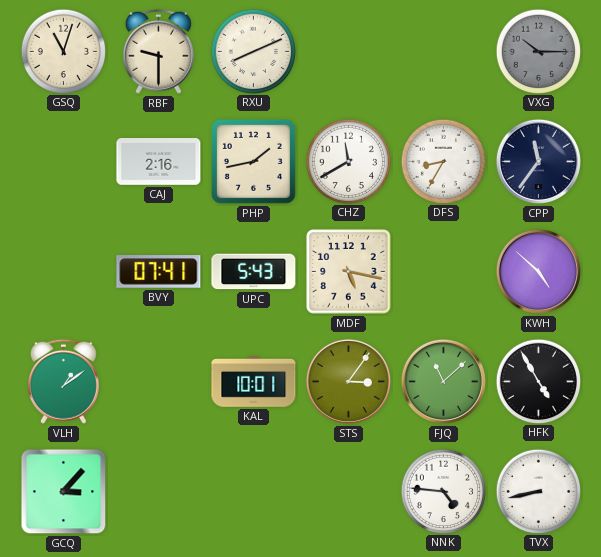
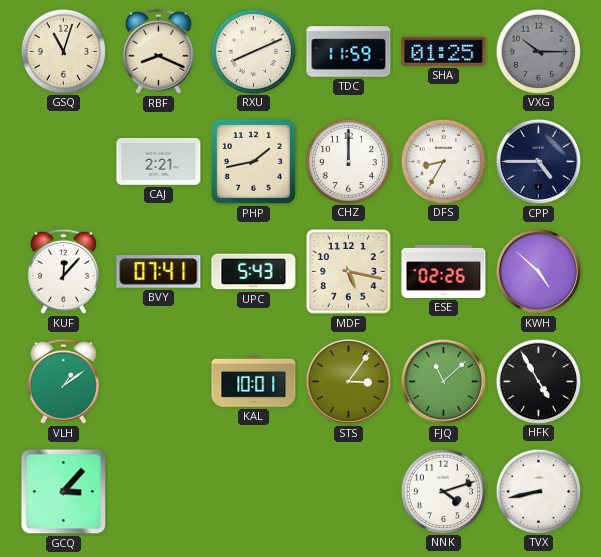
RBF: 9:30 -> 8:19
TDC: none -> 11:59
SHA: none -> 01:25
CAJ: 2:16 -> 2:21
CHZ: 11:40 -> 12:00
CPP: 11:36 -> 4:45
KUF: none -> 12:07
ESE: none -> 02:26
NNK: 4:46 -> 4:12
